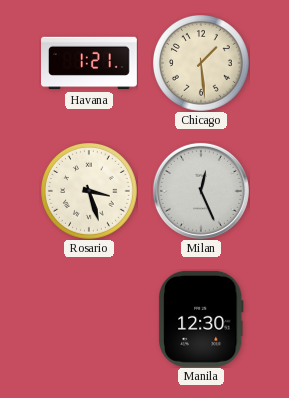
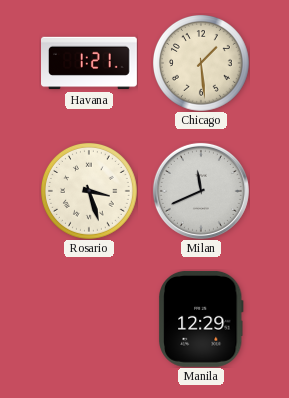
Milan: 12:26 -> 11:41
Manila: 12:30 -> 12:29
